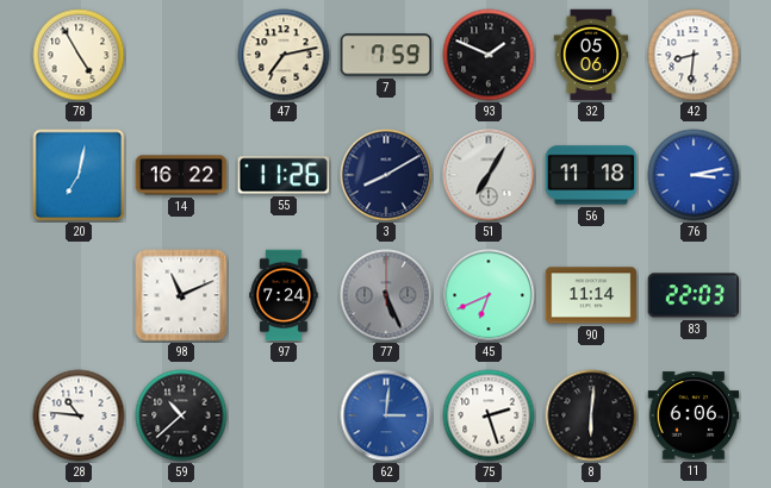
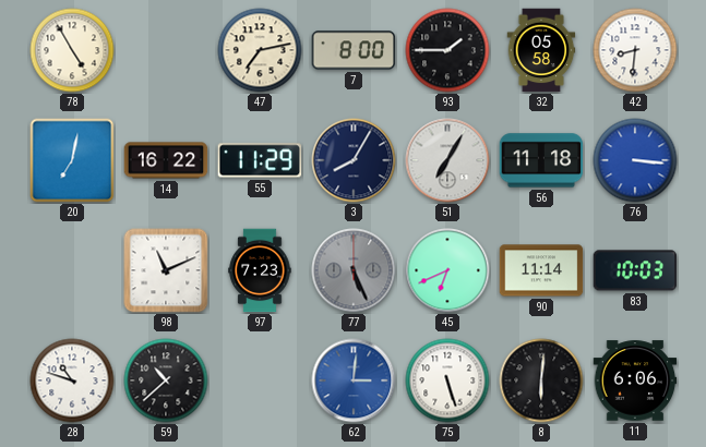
7: 7:59 -> 8:00
93: 1:49 -> 1:45
32: 05:06 -> 05:58
55: 11:26 -> 11:29
3: 8:10 -> 8:05
76: 3:13 -> 3:16
97: 7:24 -> 7:23
83: 22:03 -> 10:03
28: 10:46 -> 10:48
75: 2:27 -> 5:27
